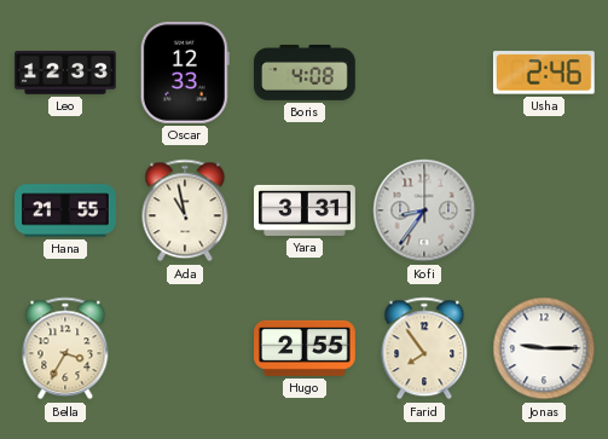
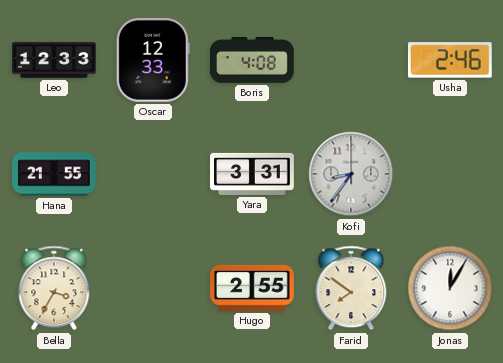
Ada: 10:58 -> none
Farid: 7:54 -> 7:51
Jonas: 9:15 -> 12:05
